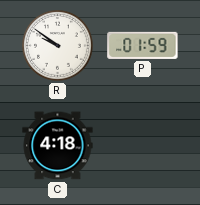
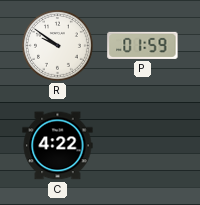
C: 4:18 -> 4:22
